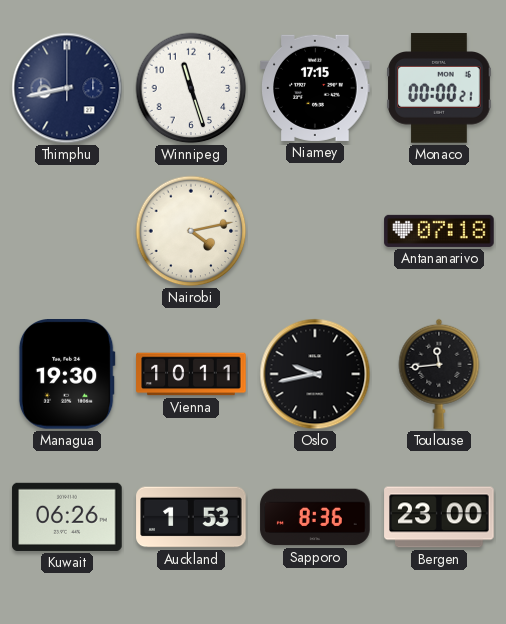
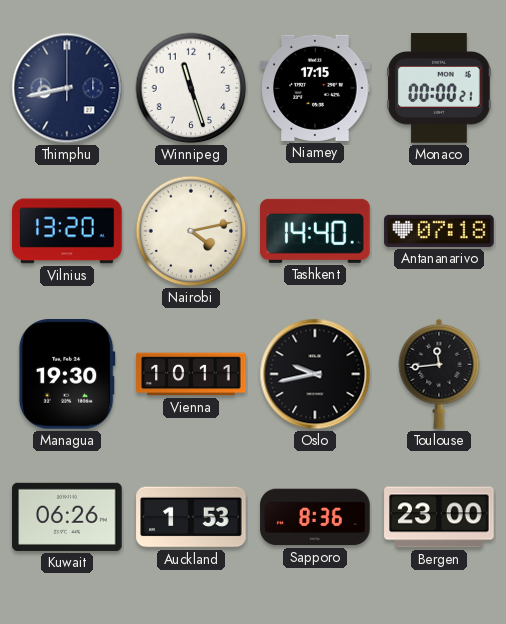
Vilnius: none -> 13:20
Tashkent: none -> 14:40
